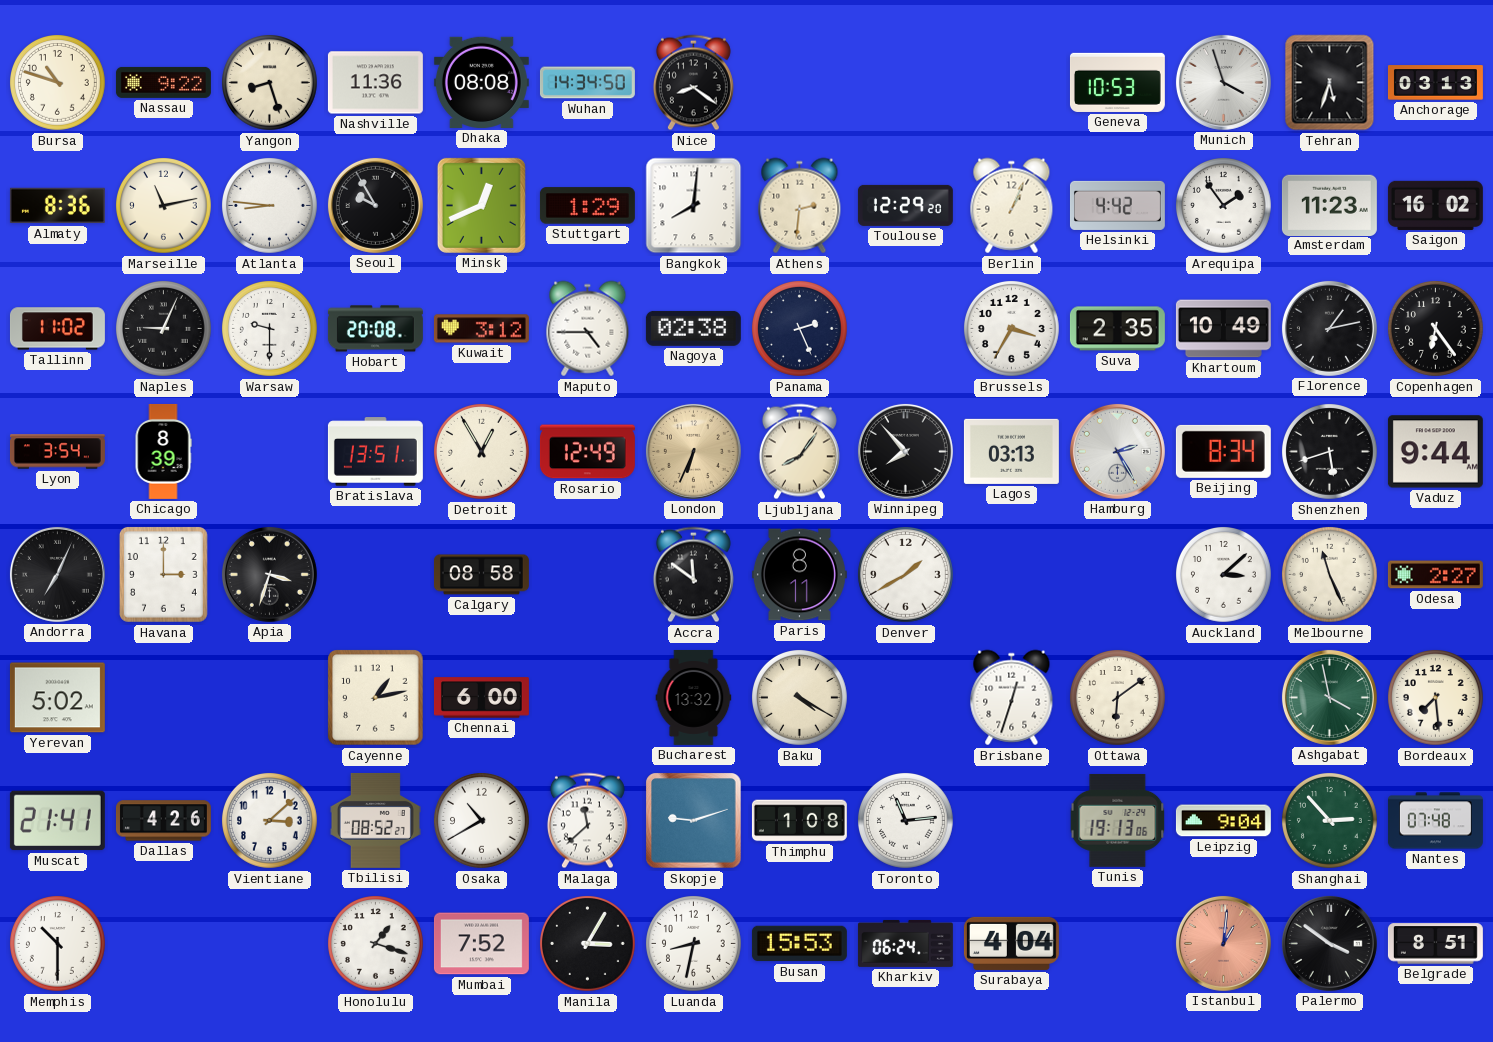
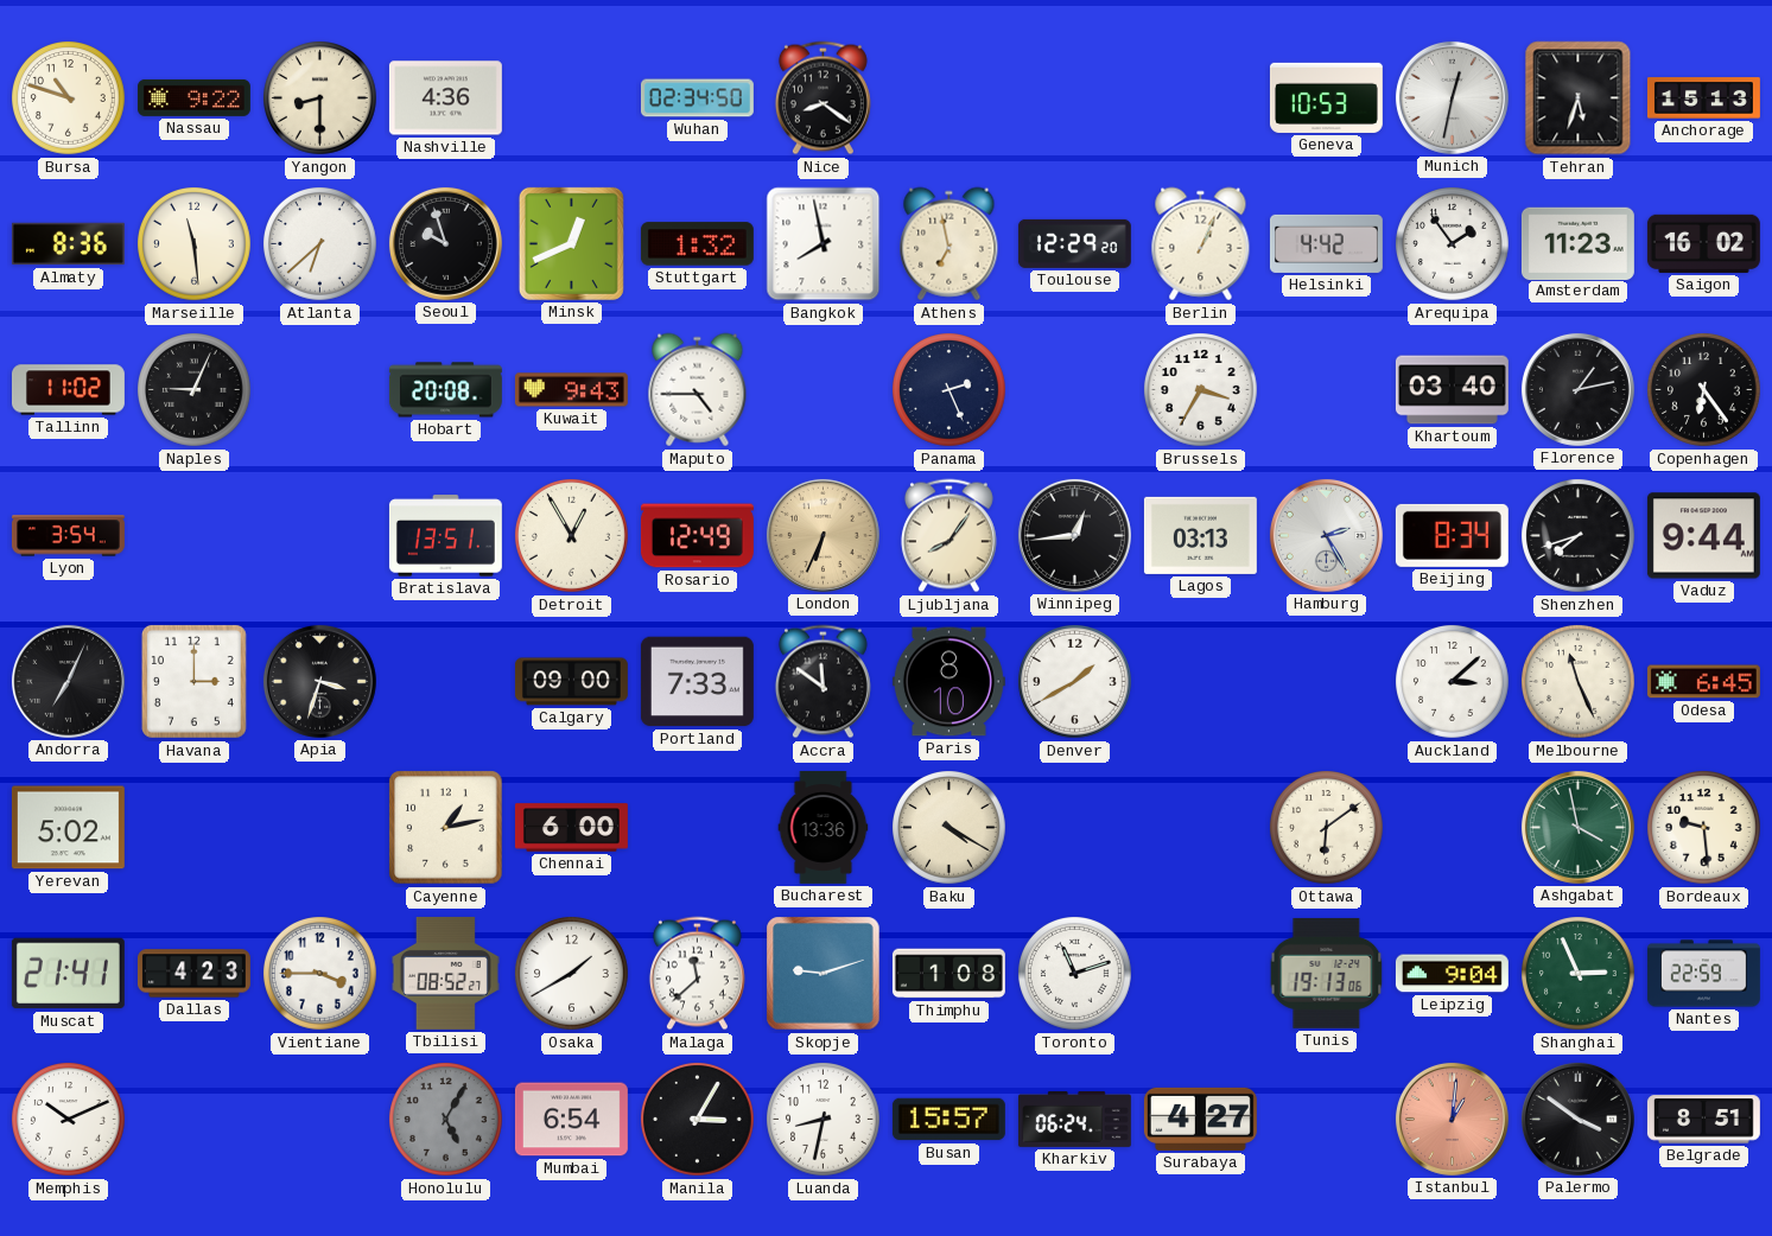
Yangon: 8:27 -> 8:30
Nashville: 11:36 -> 4:36
Dhaka: 08:08 -> none
Wuhan: 14:34 -> 02:34
Munich: 3:57 -> 12:32
Anchorage: 03:13 -> 15:13
Marseille: 11:13 -> 11:29
Atlanta: 8:46 -> 6:38
Seoul: 9:55 -> 9:57
Stuttgart: 1:29 -> 1:32
Bangkok: 8:01 -> 7:58
Athens: 2:31 -> 6:58
Warsaw: 9:30 -> none
Kuwait: 3:12 -> 9:43
Nagoya: 02:38 -> none
Suva: 2:35 -> none
Khartoum: 10:49 -> 03:40
Chicago: 8:39 -> none
Winnipeg: 7:53 -> 12:44
Shenzhen: 5:42 -> 7:42
Calgary: 08:58 -> 09:00
Portland: none -> 7:33
Paris: 8:11 -> 8:10
Odesa: 2:27 -> 6:45
Bucharest: 13:32 -> 13:36
Brisbane: 12:33 -> none
Bordeaux: 7:29 -> 9:29
Dallas: 4:26 -> 4:23
Vientiane: 3:08 -> 3:45
Osaka: 10:40 -> 1:40
Toronto: 11:14 -> 11:12
Shanghai: 2:53 -> 2:56
Nantes: 07:48 -> 22:59
Memphis: 10:30 -> 10:11
Honolulu: 1:18 -> 5:05
Honolulu dial: white -> grey
Mumbai: 7:52 -> 6:54
Busan: 15:53 -> 15:57
Surabaya: 4:04 -> 4:27
